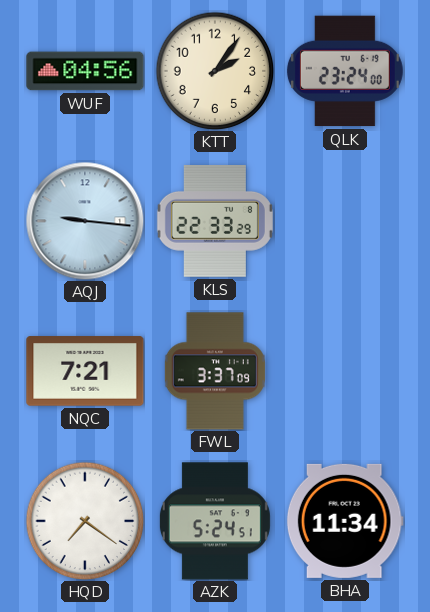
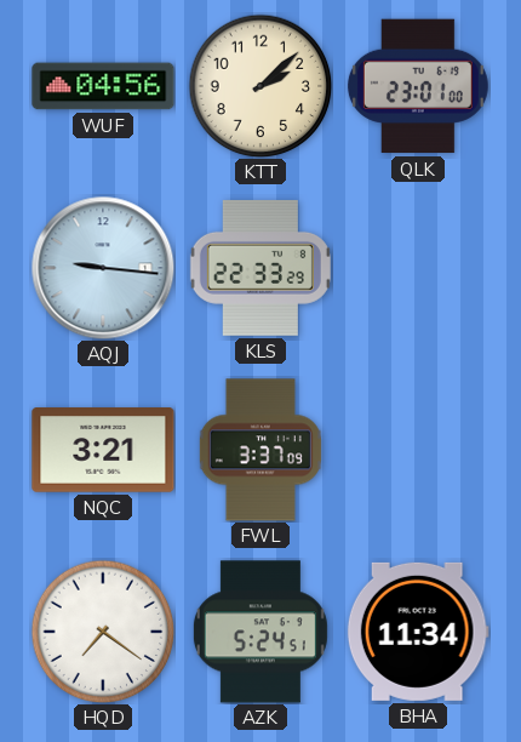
KTT: 2:06 -> 2:08
QLK: 23:24 -> 23:01
NQC: 7:21 -> 3:21
